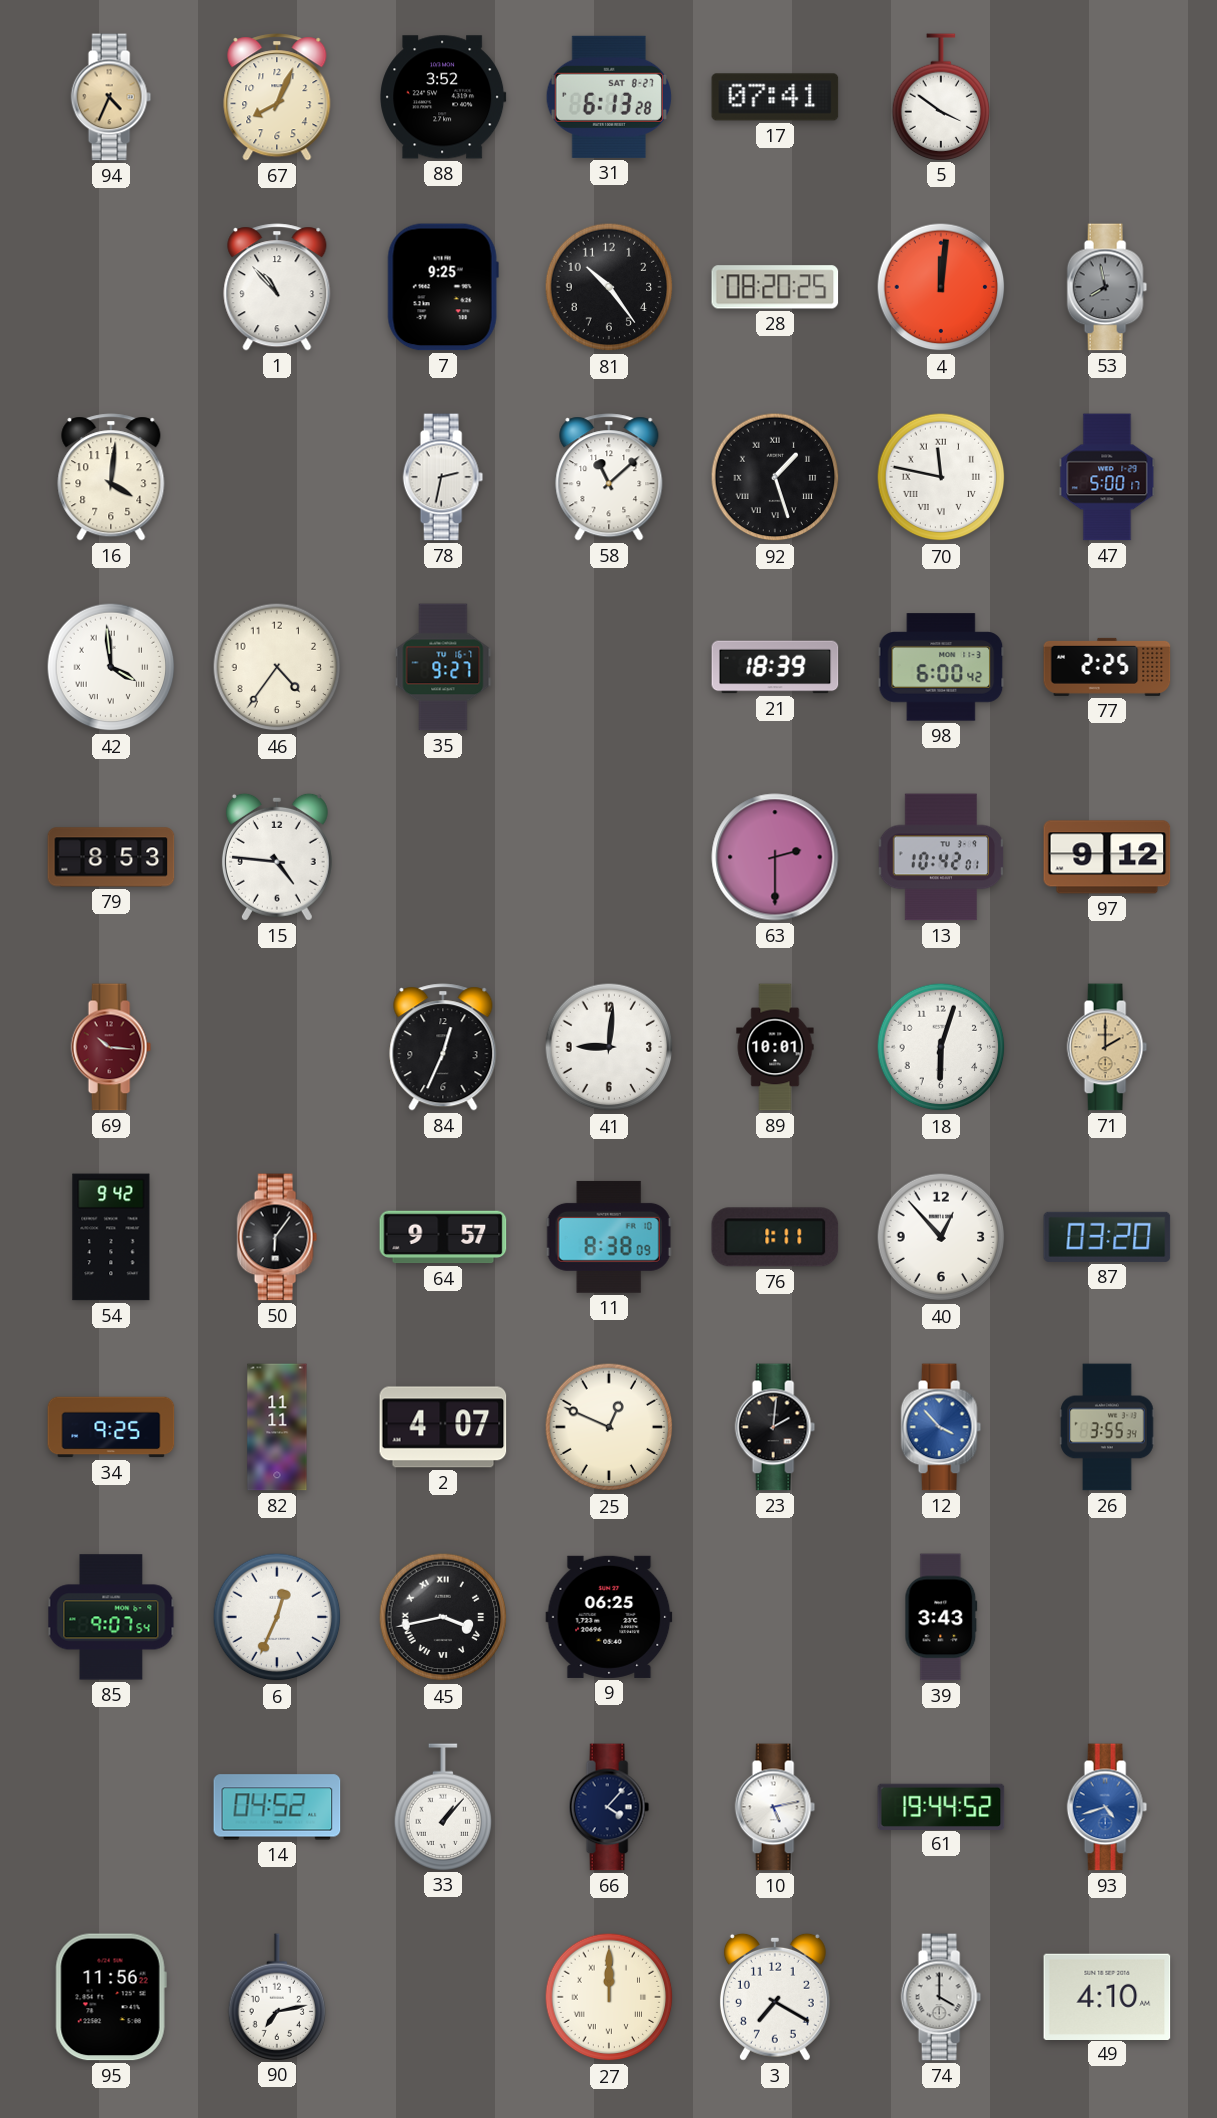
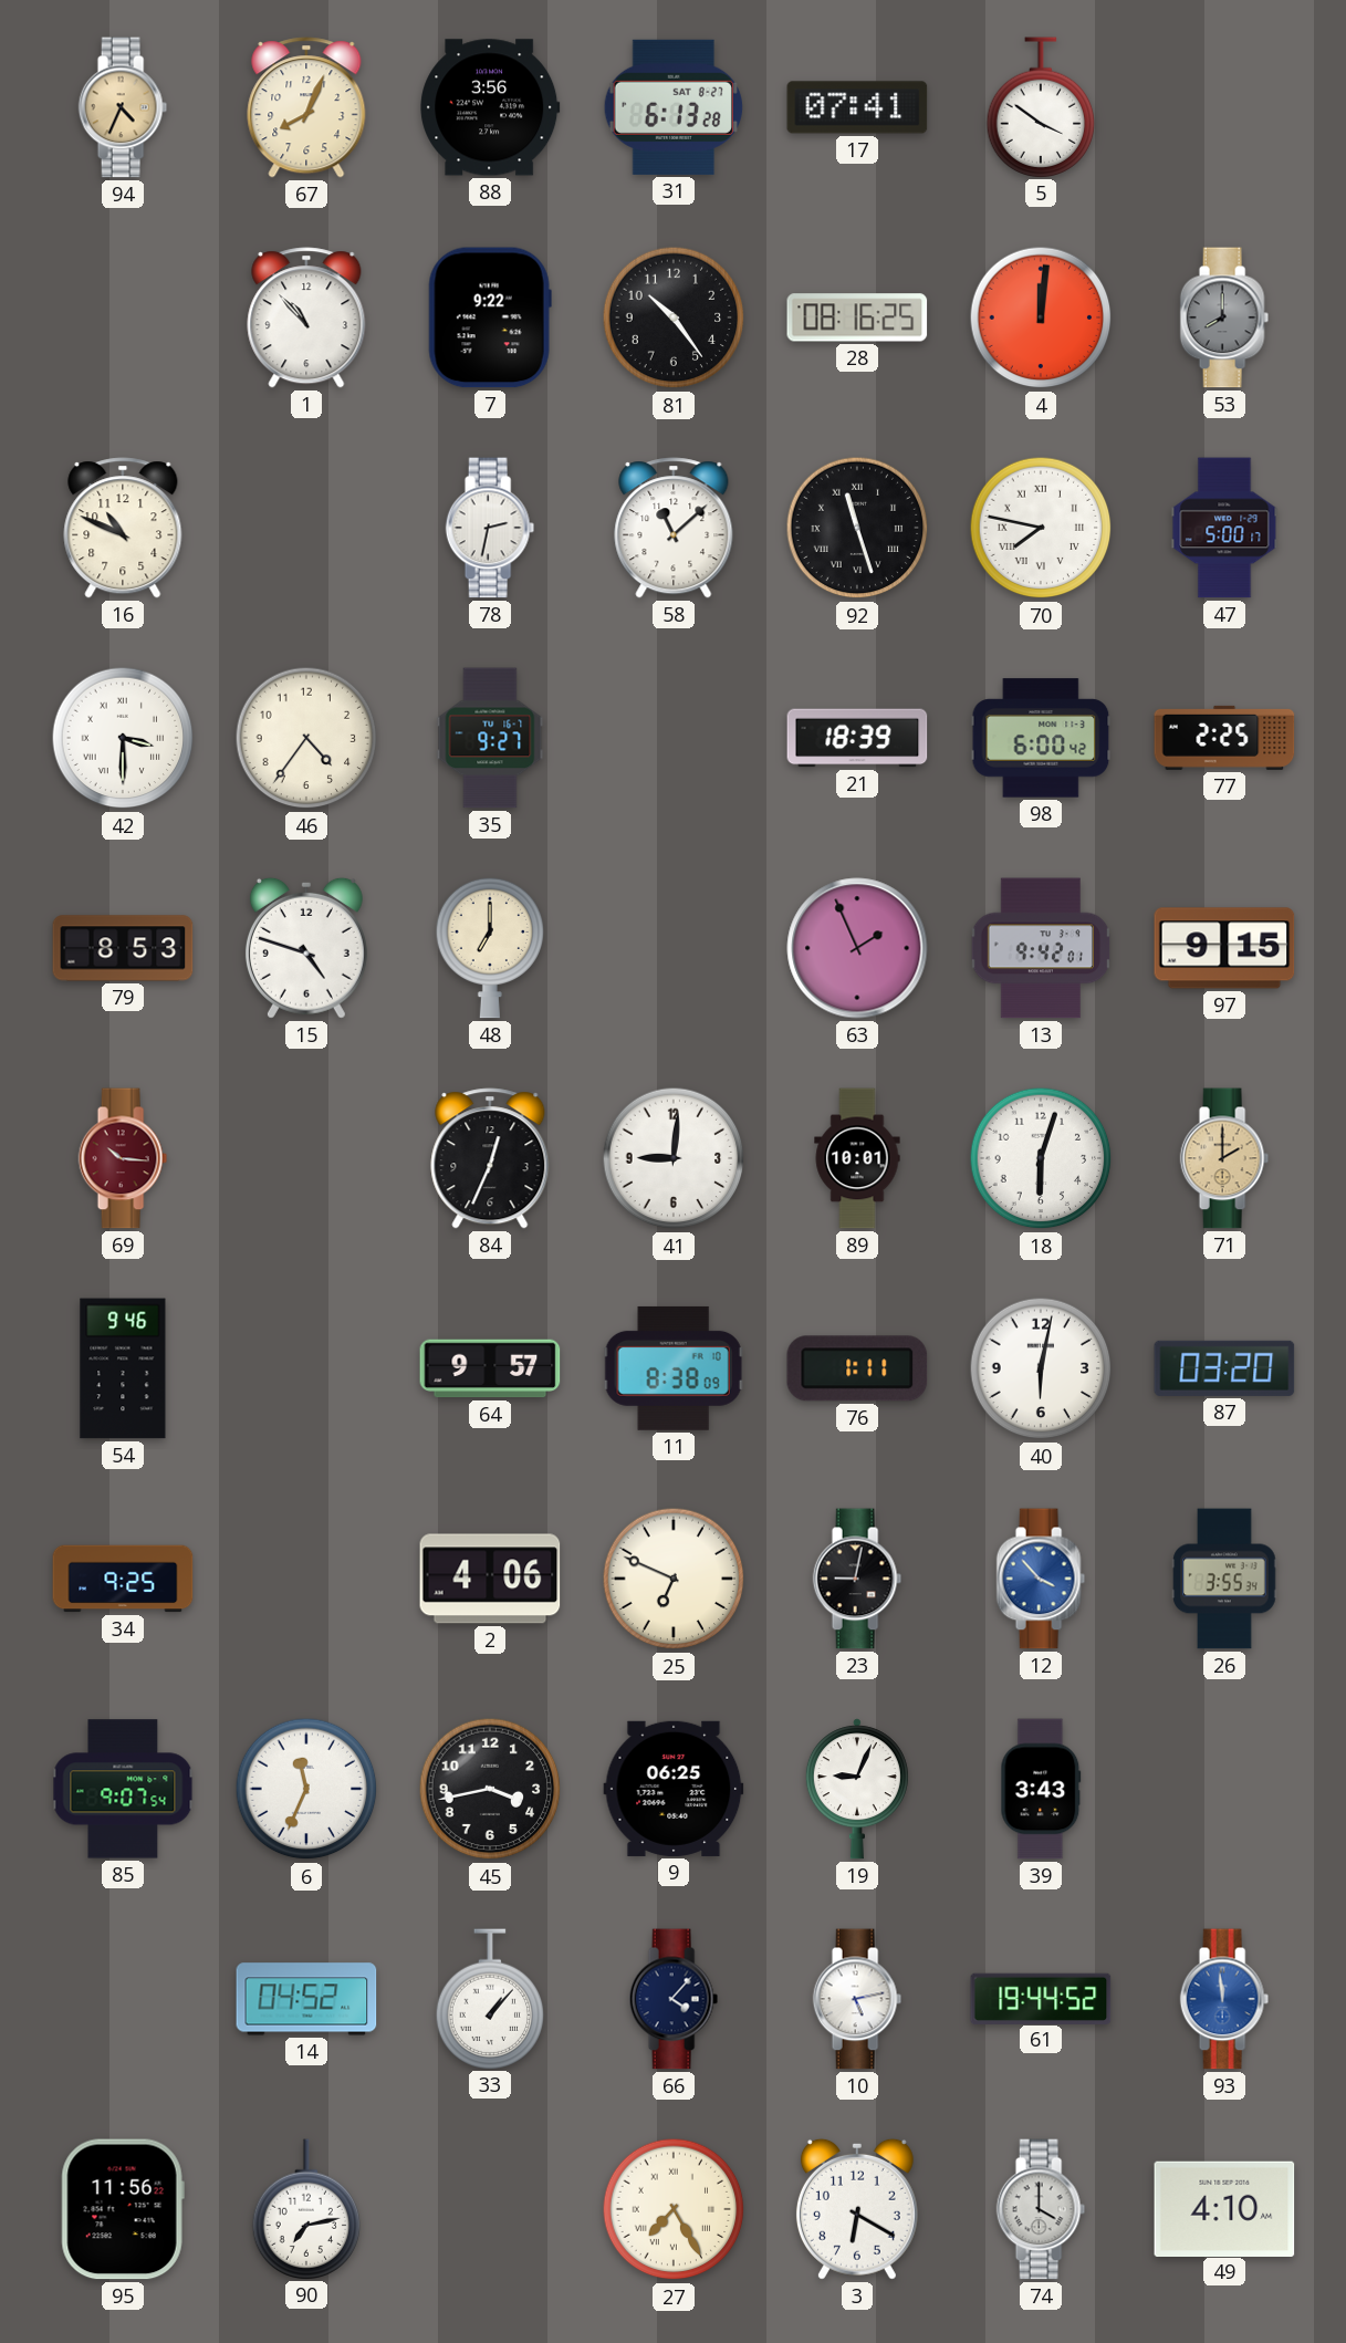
88: 3:52 -> 3:56
7: 9:25 -> 9:22
28: 08:20 -> 08:16
53: 7:58 -> 8:00
16: 4:01 -> 10:49
92: 1:27 -> 11:27
70: 11:47 -> 7:47
42: 3:59 -> 3:30
15: 4:46 -> 4:48
48: none -> 7:00
63: 2:30 -> 1:56
13: 10:42 -> 9:42
97: 9:12 -> 9:15
54: 9:42 -> 9:46
50: 6:06 -> none
40: 12:53 -> 6:02
82: 11:11 -> none
2: 4:07 -> 4:06
25: 12:49 -> 6:49
23: 2:01 -> 9:02
6: 12:34 -> 11:34
45 numerals: Roman -> Arabic
19: none -> 9:04
93: 4:42 -> 11:59
27: 12:00 -> 7:25
3: 7:20 -> 6:20
